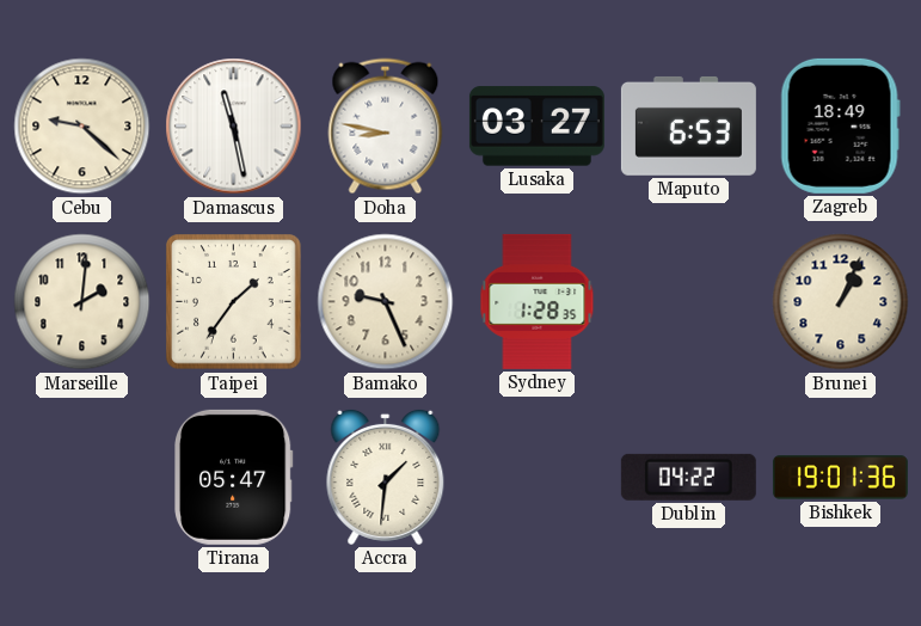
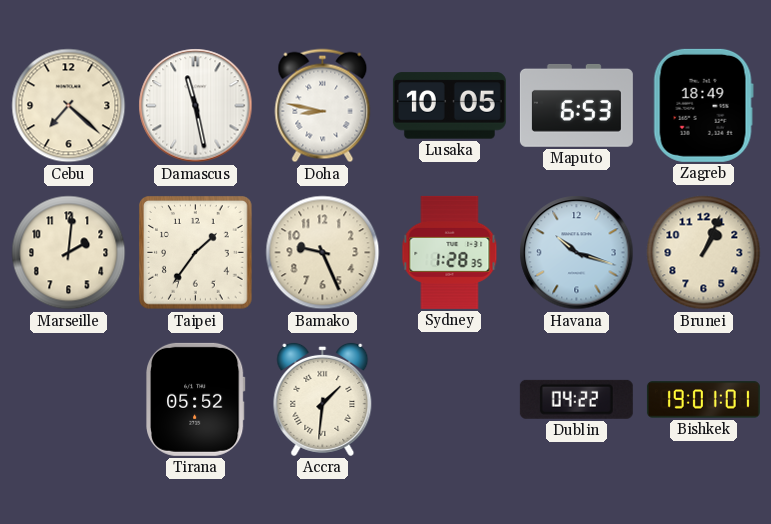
Cebu: 9:22 -> 7:22
Lusaka: 03:27 -> 10:05
Havana: none -> 10:18
Tirana: 05:47 -> 05:52
Bishkek: 19:01:36 -> 19:01:01
